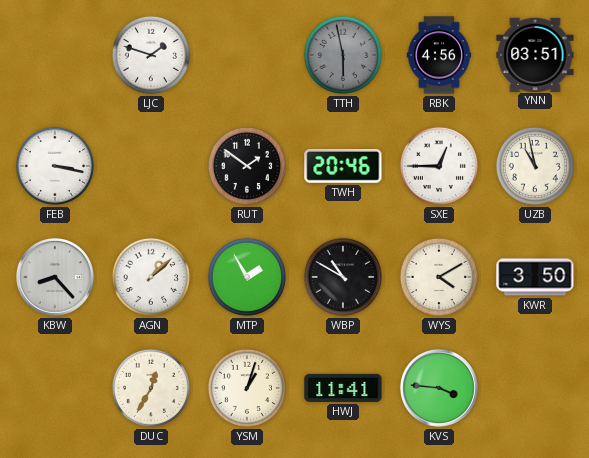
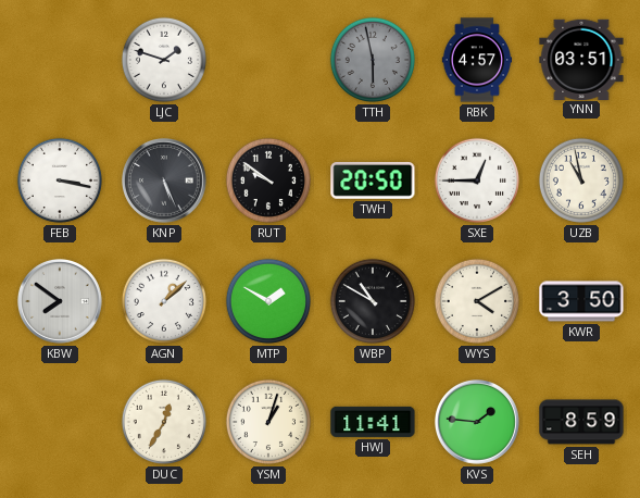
RBK: 4:56 -> 4:57
KNP: none -> 5:26
RUT: 1:51 -> 9:51
TWH: 20:46 -> 20:50
KBW: 8:23 -> 7:51
MTP: 1:55 -> 1:50
KVS: 3:46 -> 1:46
SEH: none -> 8:59
